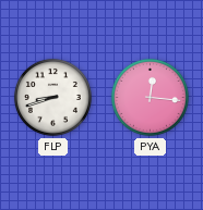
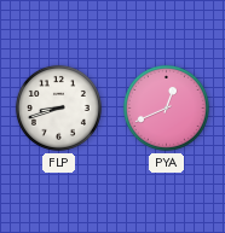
PYA: 12:16 -> 12:41
